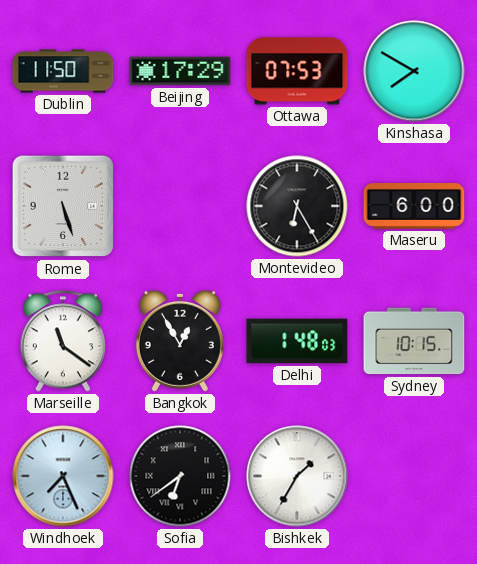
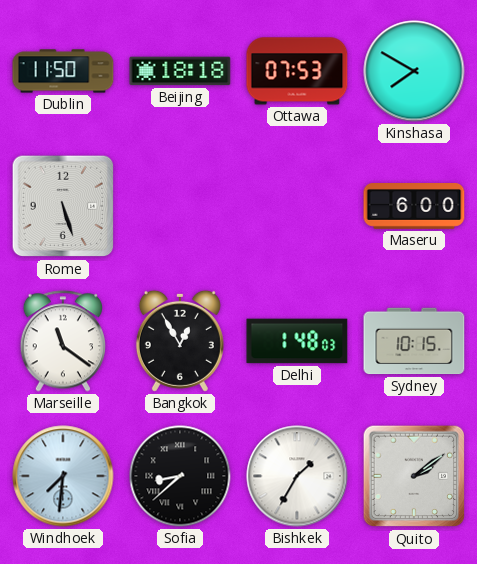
Beijing: 17:29 -> 18:18
Montevideo: 6:25 -> none
Windhoek: 7:26 -> 7:31
Sofia: 6:39 -> 8:38
Quito: none -> 2:09
